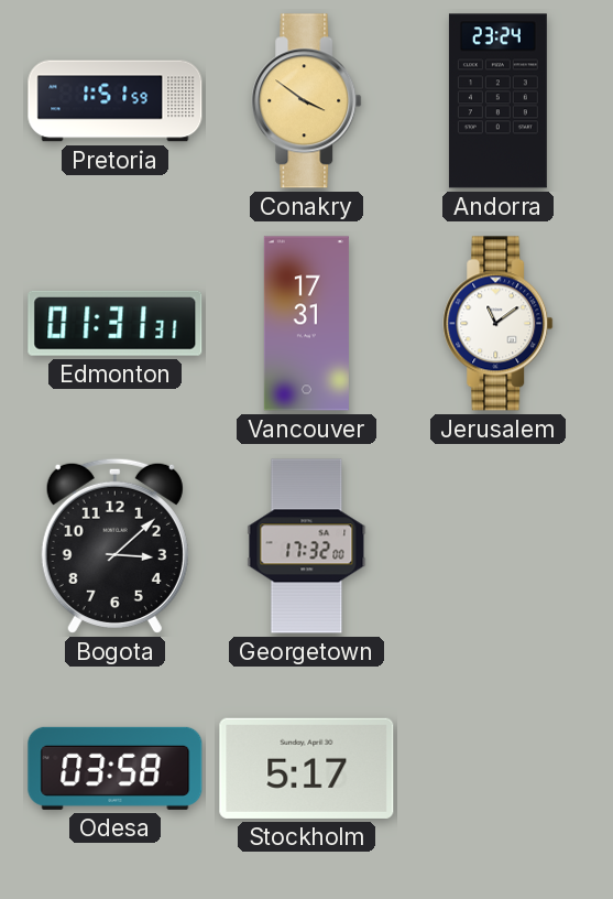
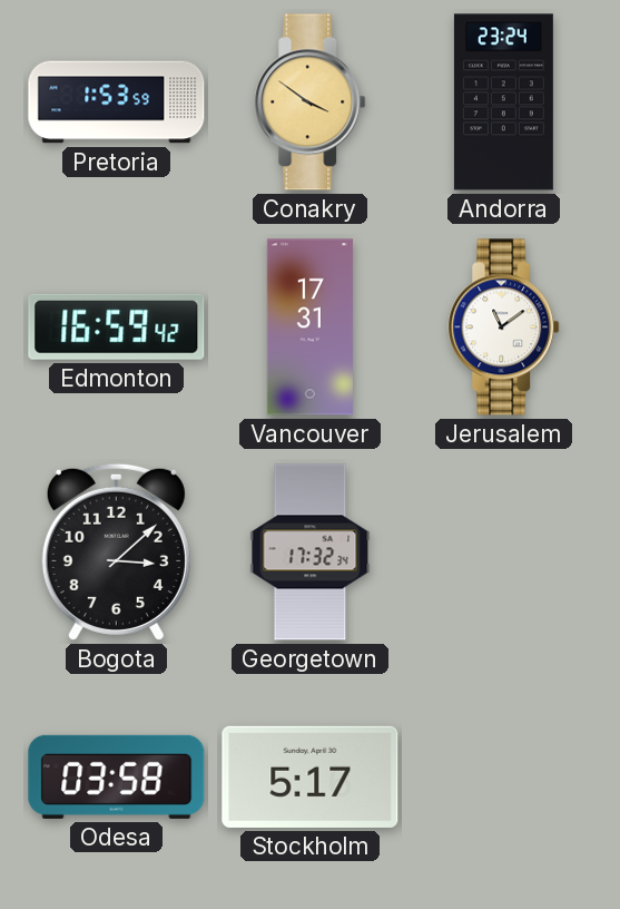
Pretoria: 1:51 -> 1:53
Edmonton: 01:31 -> 16:59
Georgetown: 17:32:00 -> 17:32:34
